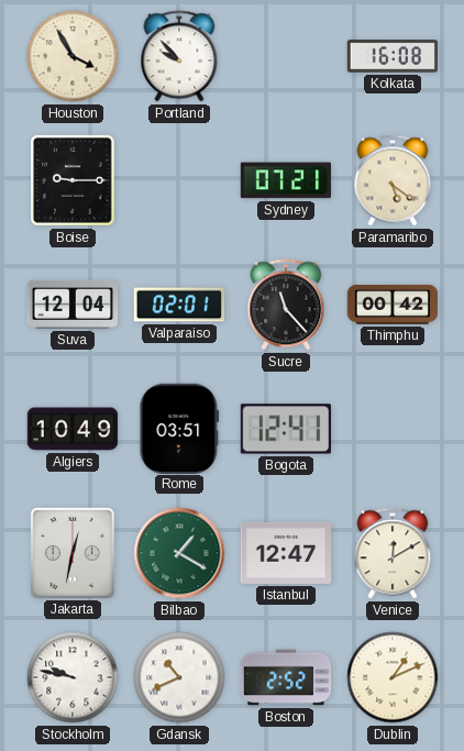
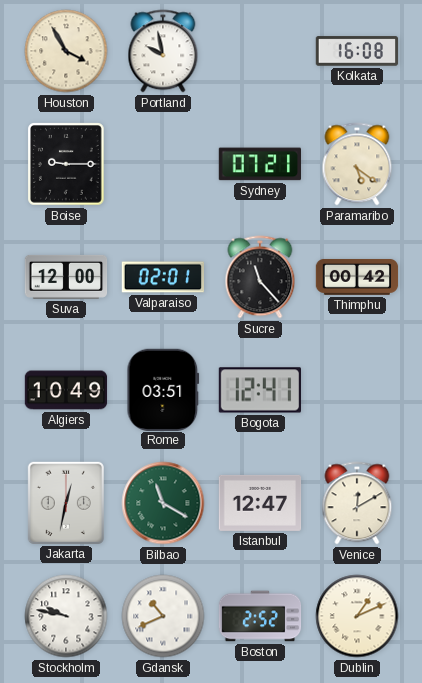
Portland: 9:53 -> 9:58
Suva: 12:04 -> 12:00
Bilbao: 1:20 -> 11:20
